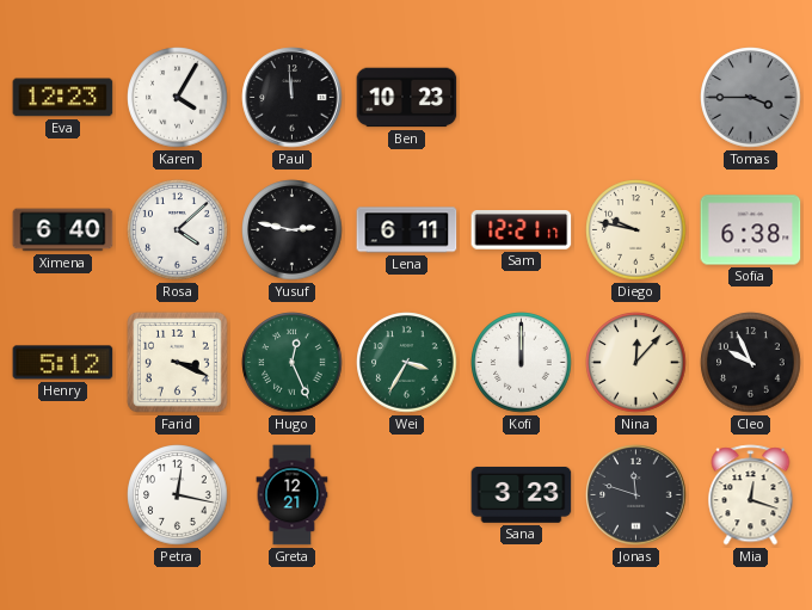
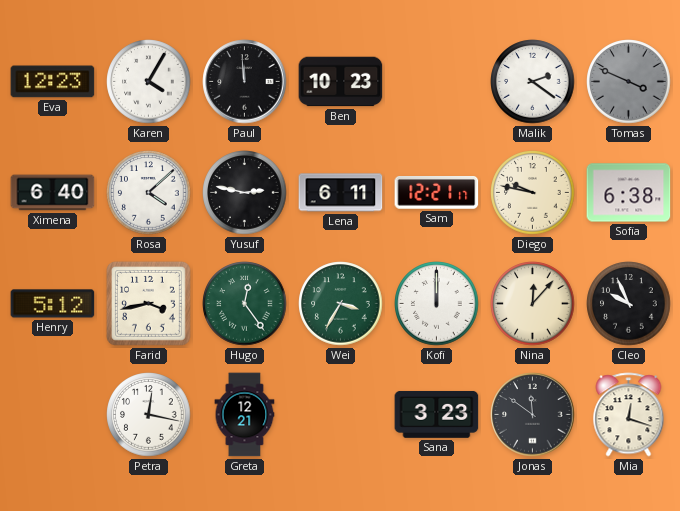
Malik: none -> 2:21
Tomas: 3:45 -> 3:49
Farid: 3:19 -> 3:43
Hugo: 12:26 -> 12:24
Jonas: 11:48 -> 11:51
